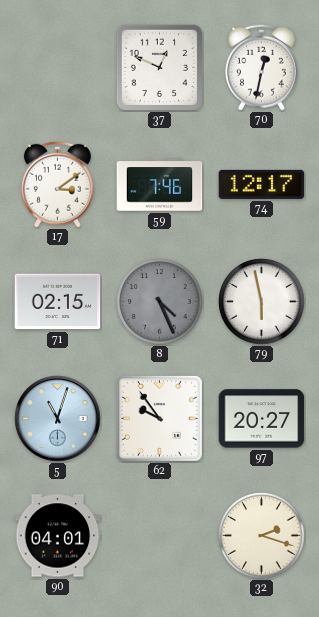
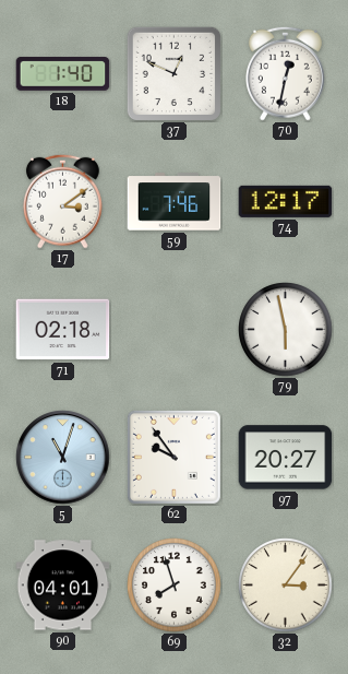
18: none -> 1:40
71: 02:15 -> 02:18
8: 4:26 -> none
69: none -> 7:57
32: 2:18 -> 3:06
